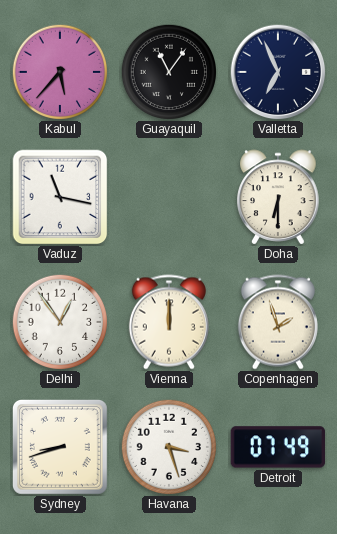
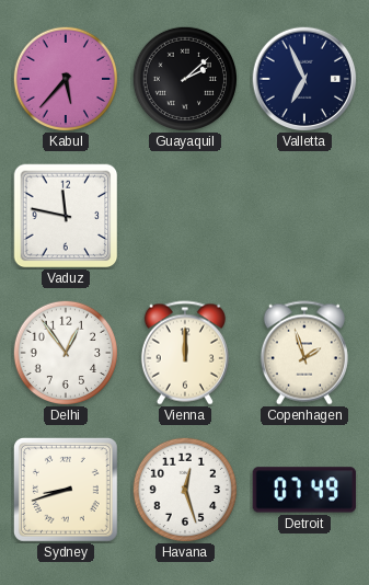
Guayaquil: 11:06 -> 2:08
Vaduz: 11:17 -> 11:47
Doha: 6:30 -> none
Havana: 3:27 -> 12:27
